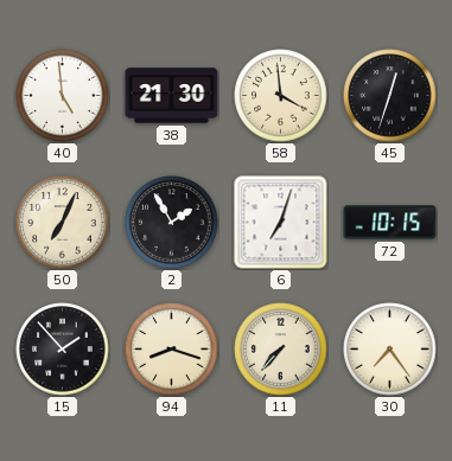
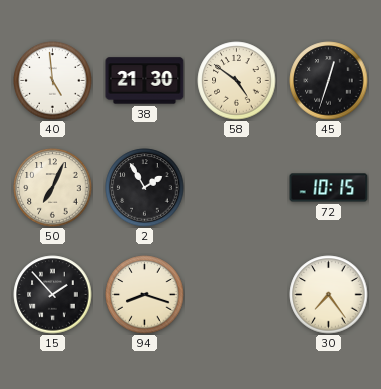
58: 3:59 -> 4:51
6: 7:03 -> none
11: 7:37 -> none
